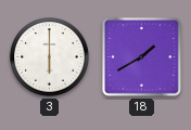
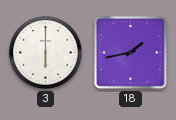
18: 1:40 -> 1:43
